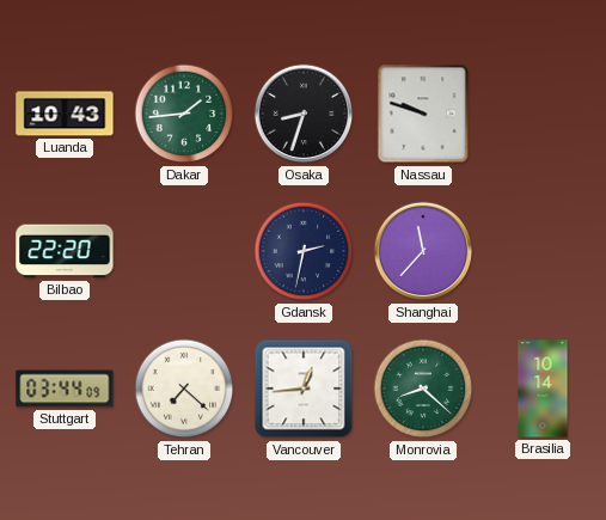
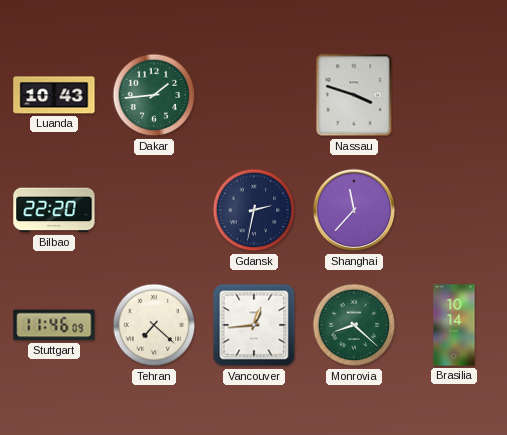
Osaka: 8:33 -> none
Nassau: 9:48 -> 3:48
Stuttgart: 03:44 -> 11:46
